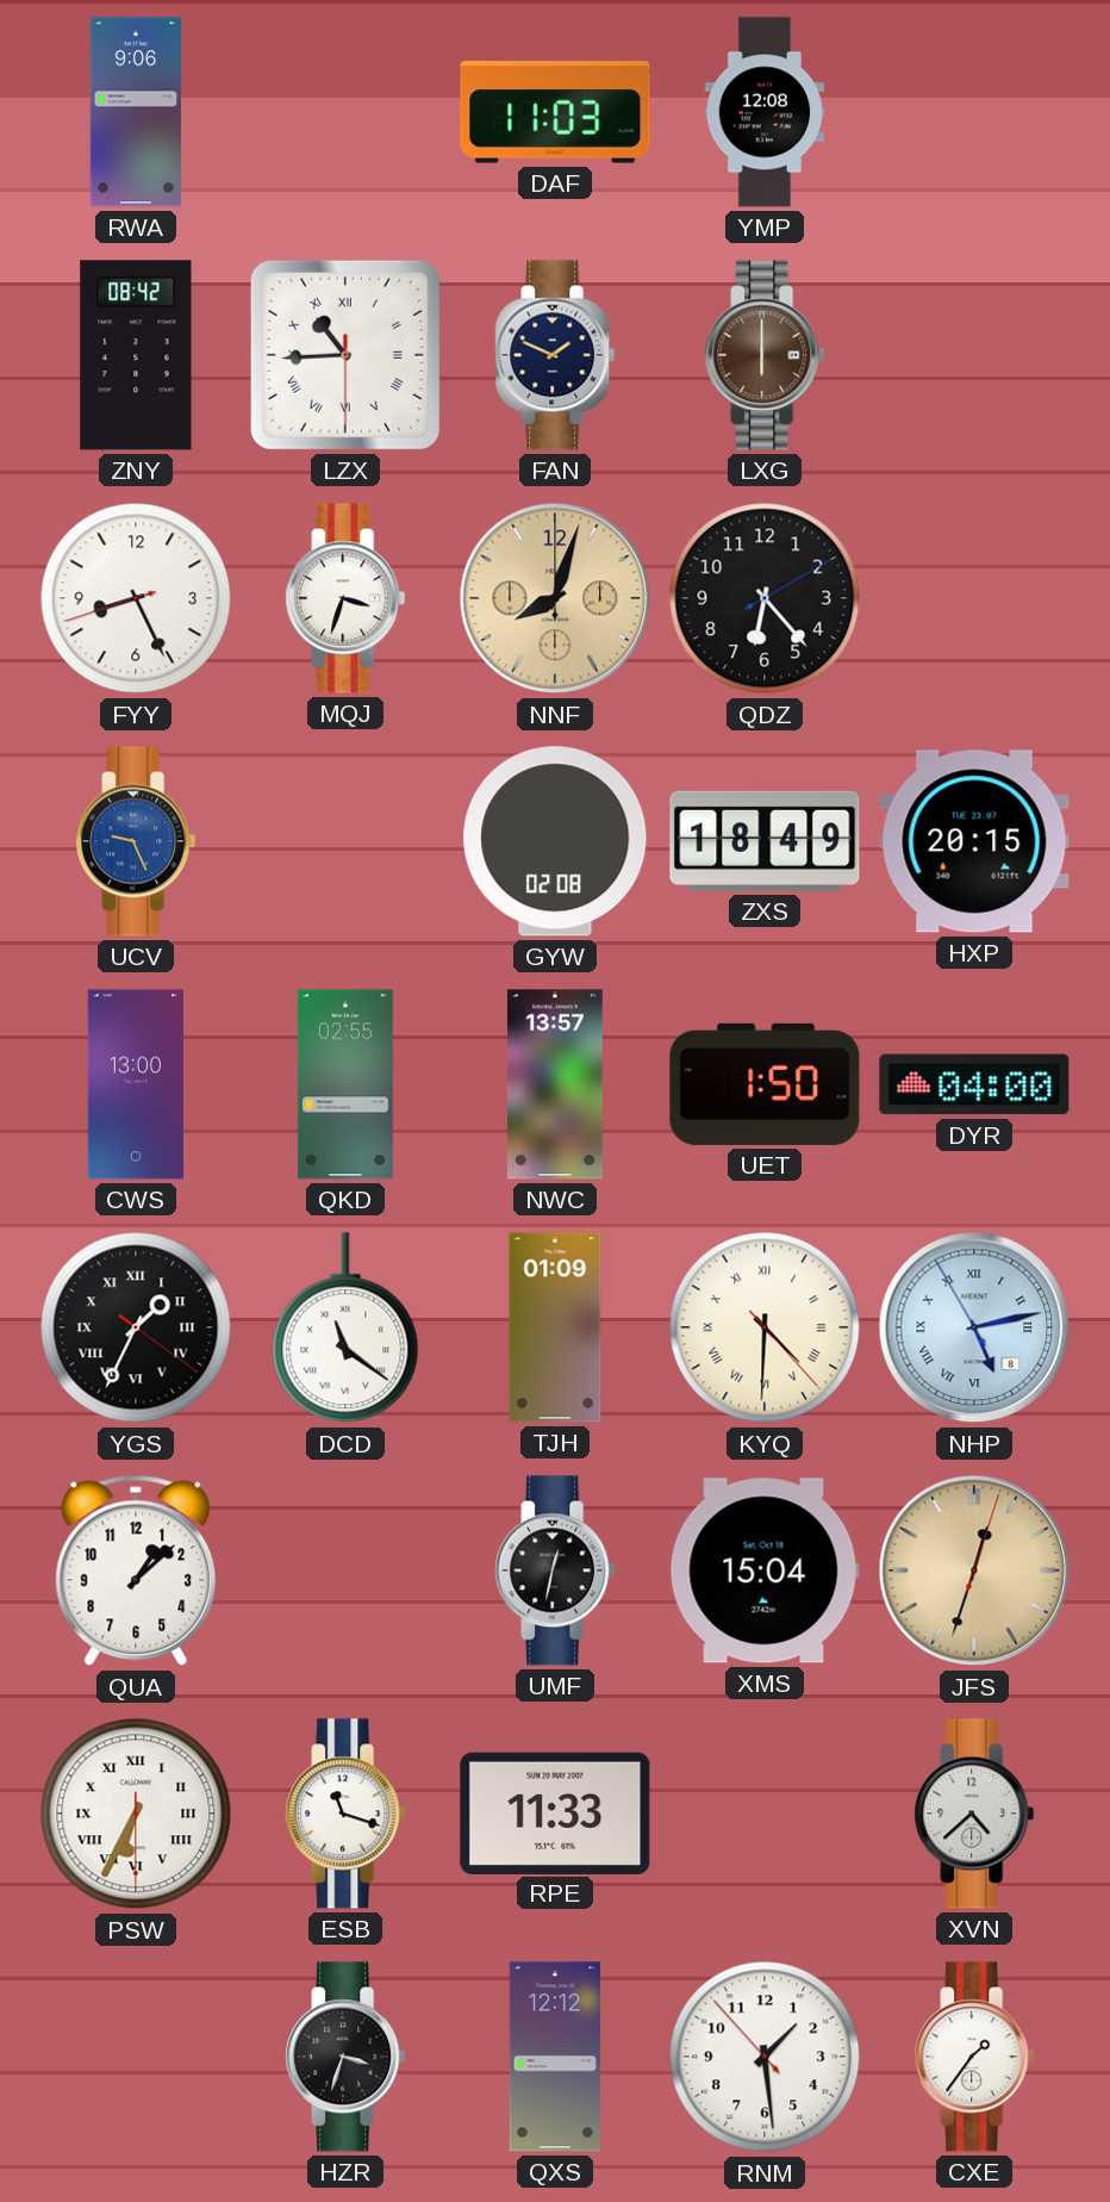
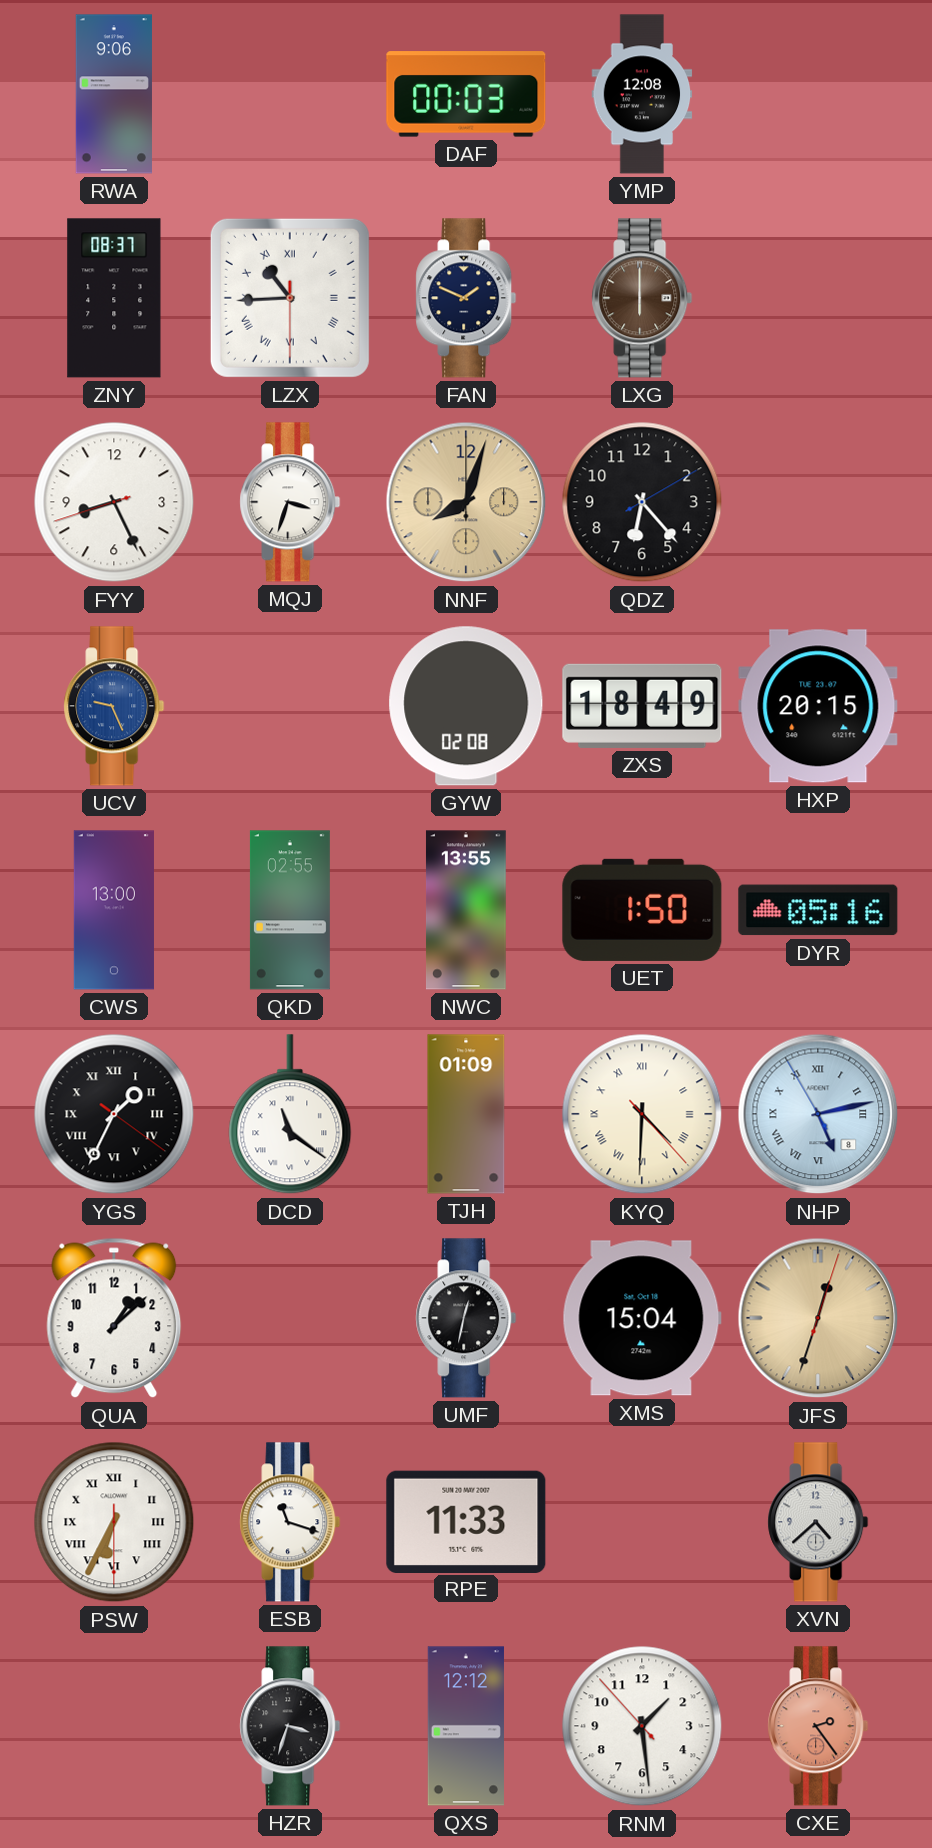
DAF: 11:03 -> 00:03
ZNY: 08:42 -> 08:37
NWC: 13:57 -> 13:55
DYR: 04:00 -> 05:16
CXE: 1:36 -> 2:24
CXE dial: white -> salmon
